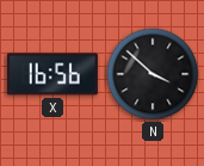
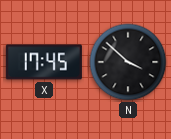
X: 16:56 -> 17:45
